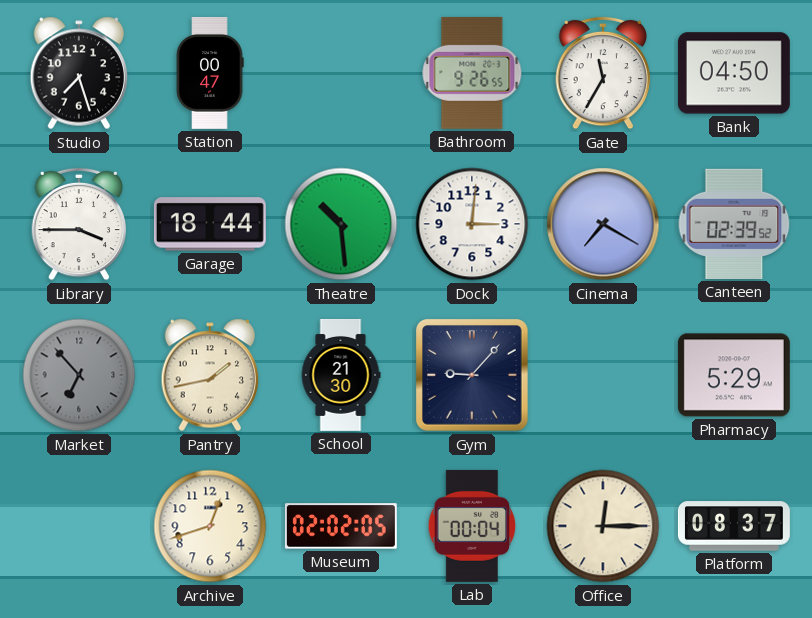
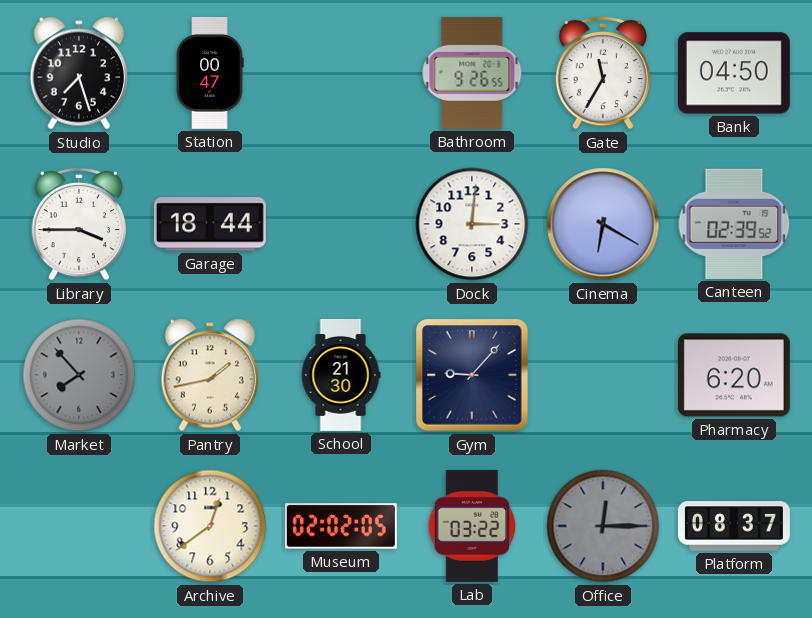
Theatre: 10:29 -> none
Cinema: 7:20 -> 6:20
Market: 6:53 -> 7:53
Pharmacy: 5:29 -> 6:20
Archive: 12:42 -> 12:39
Lab: 00:04 -> 03:22
Office dial: cream -> grey
